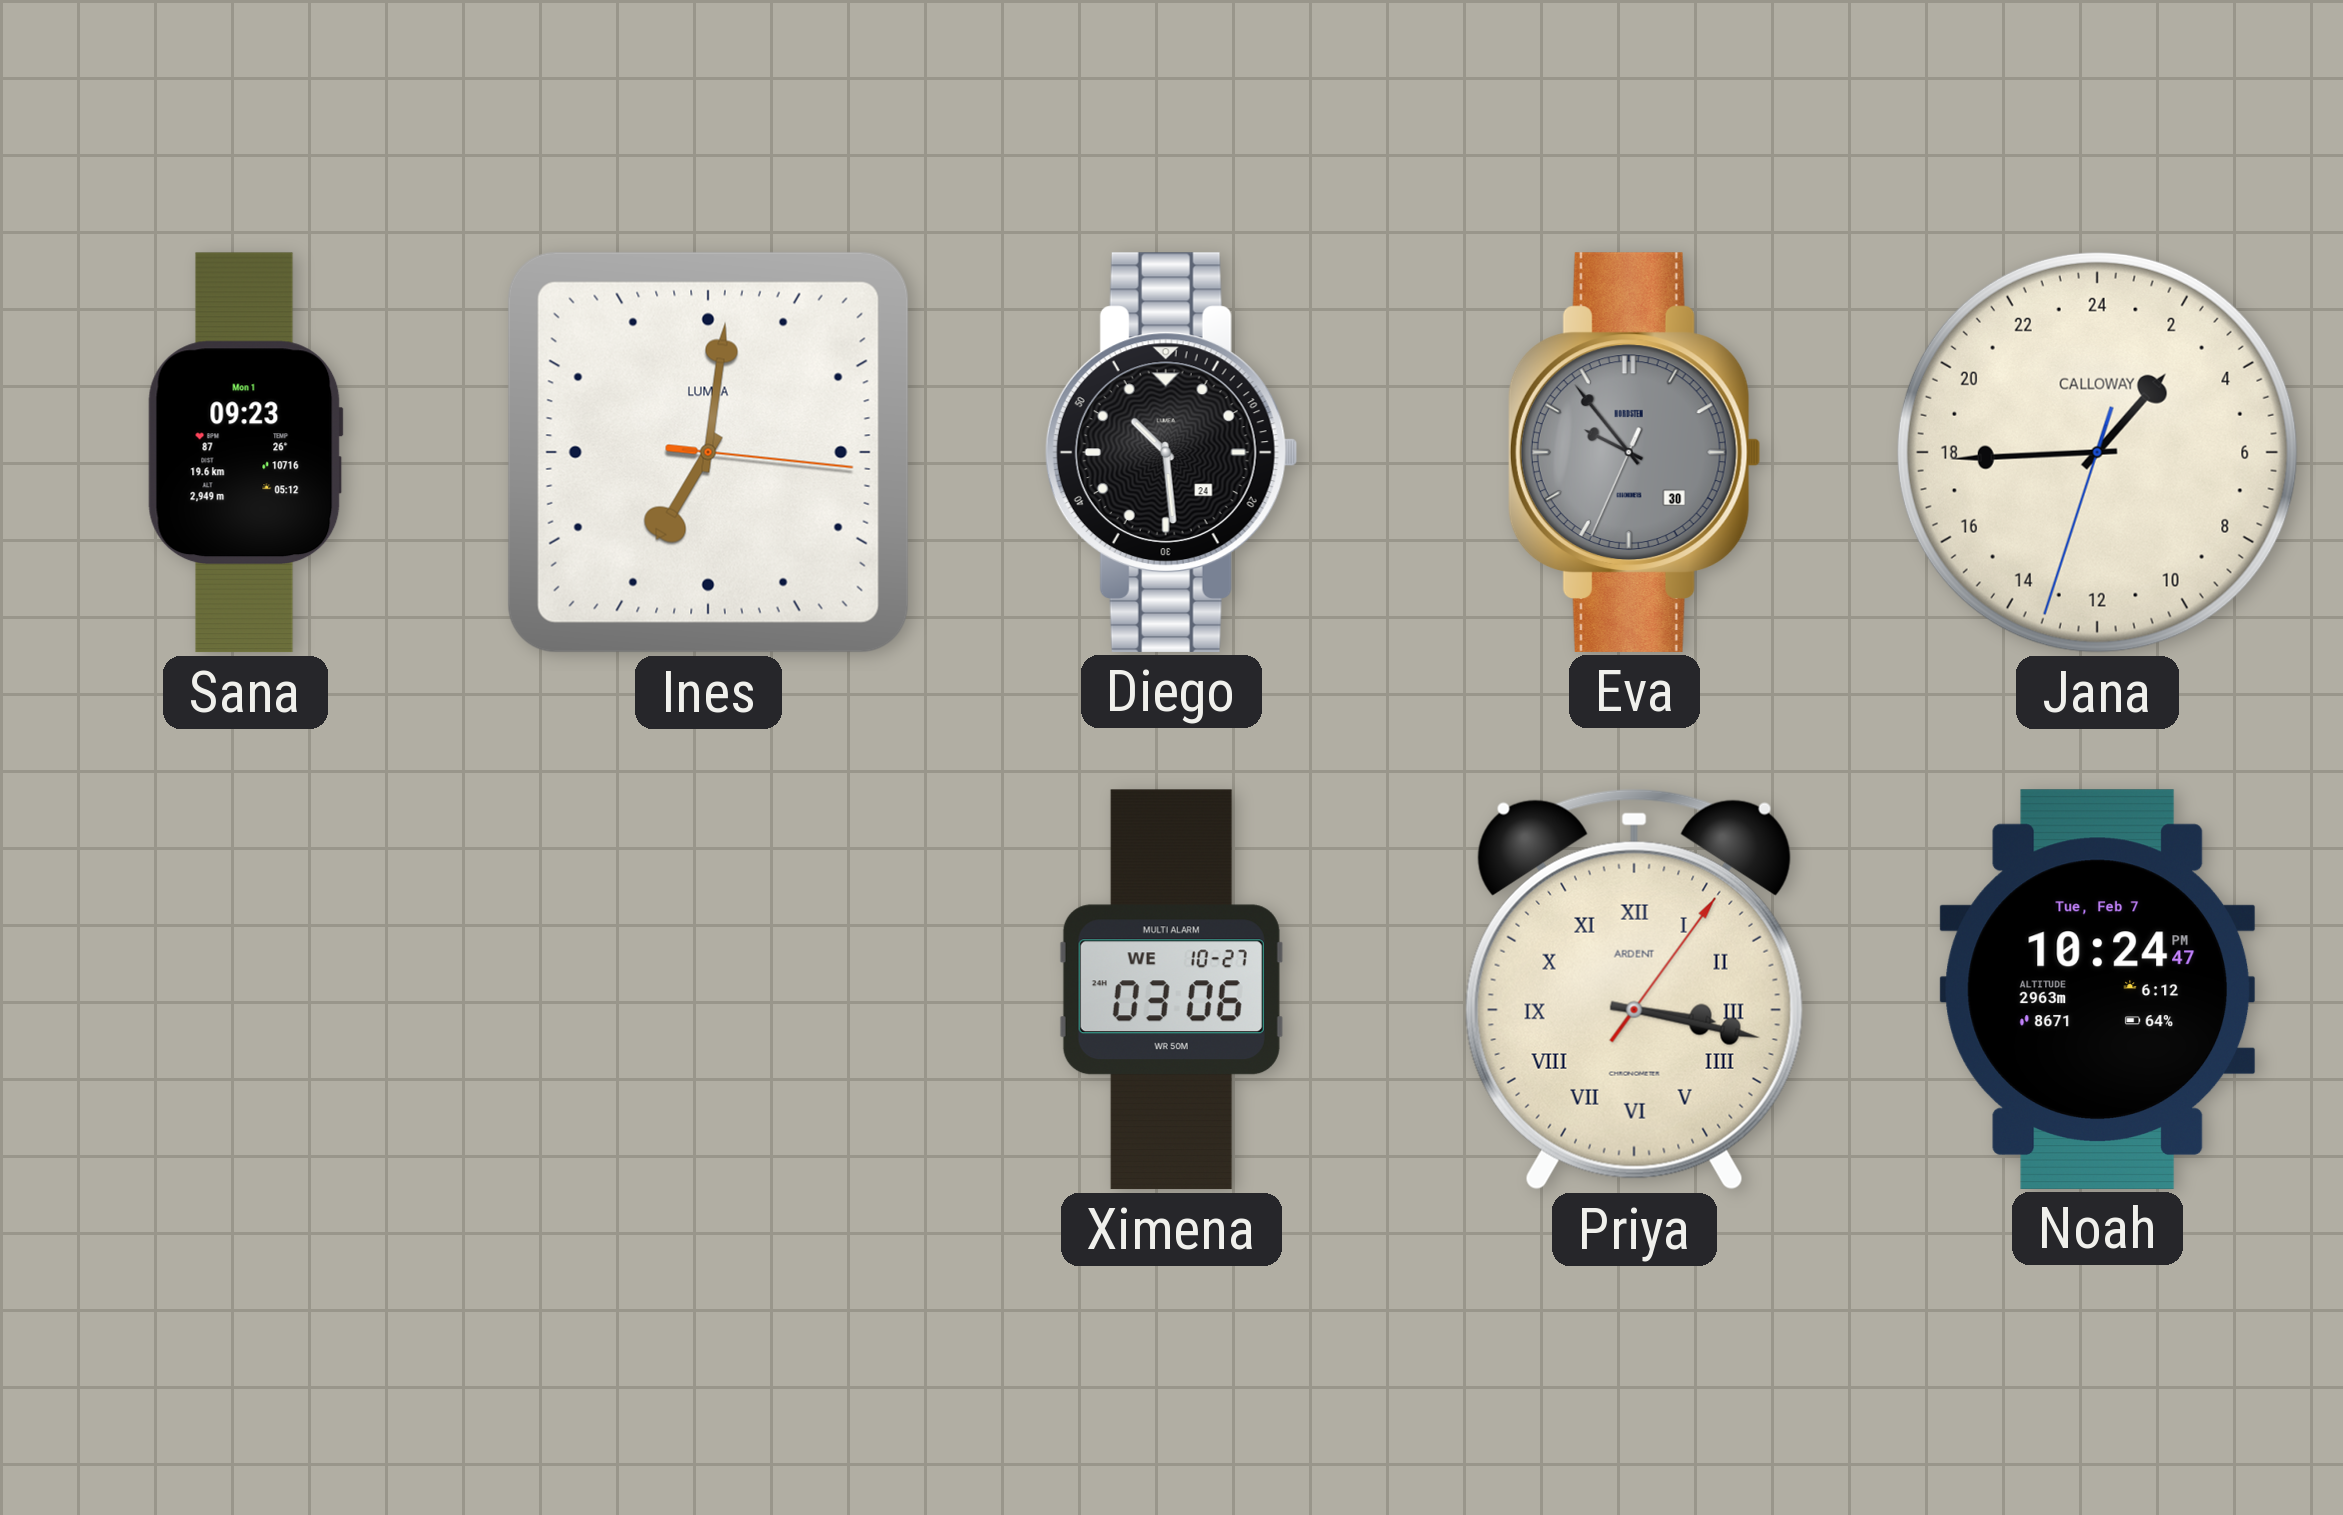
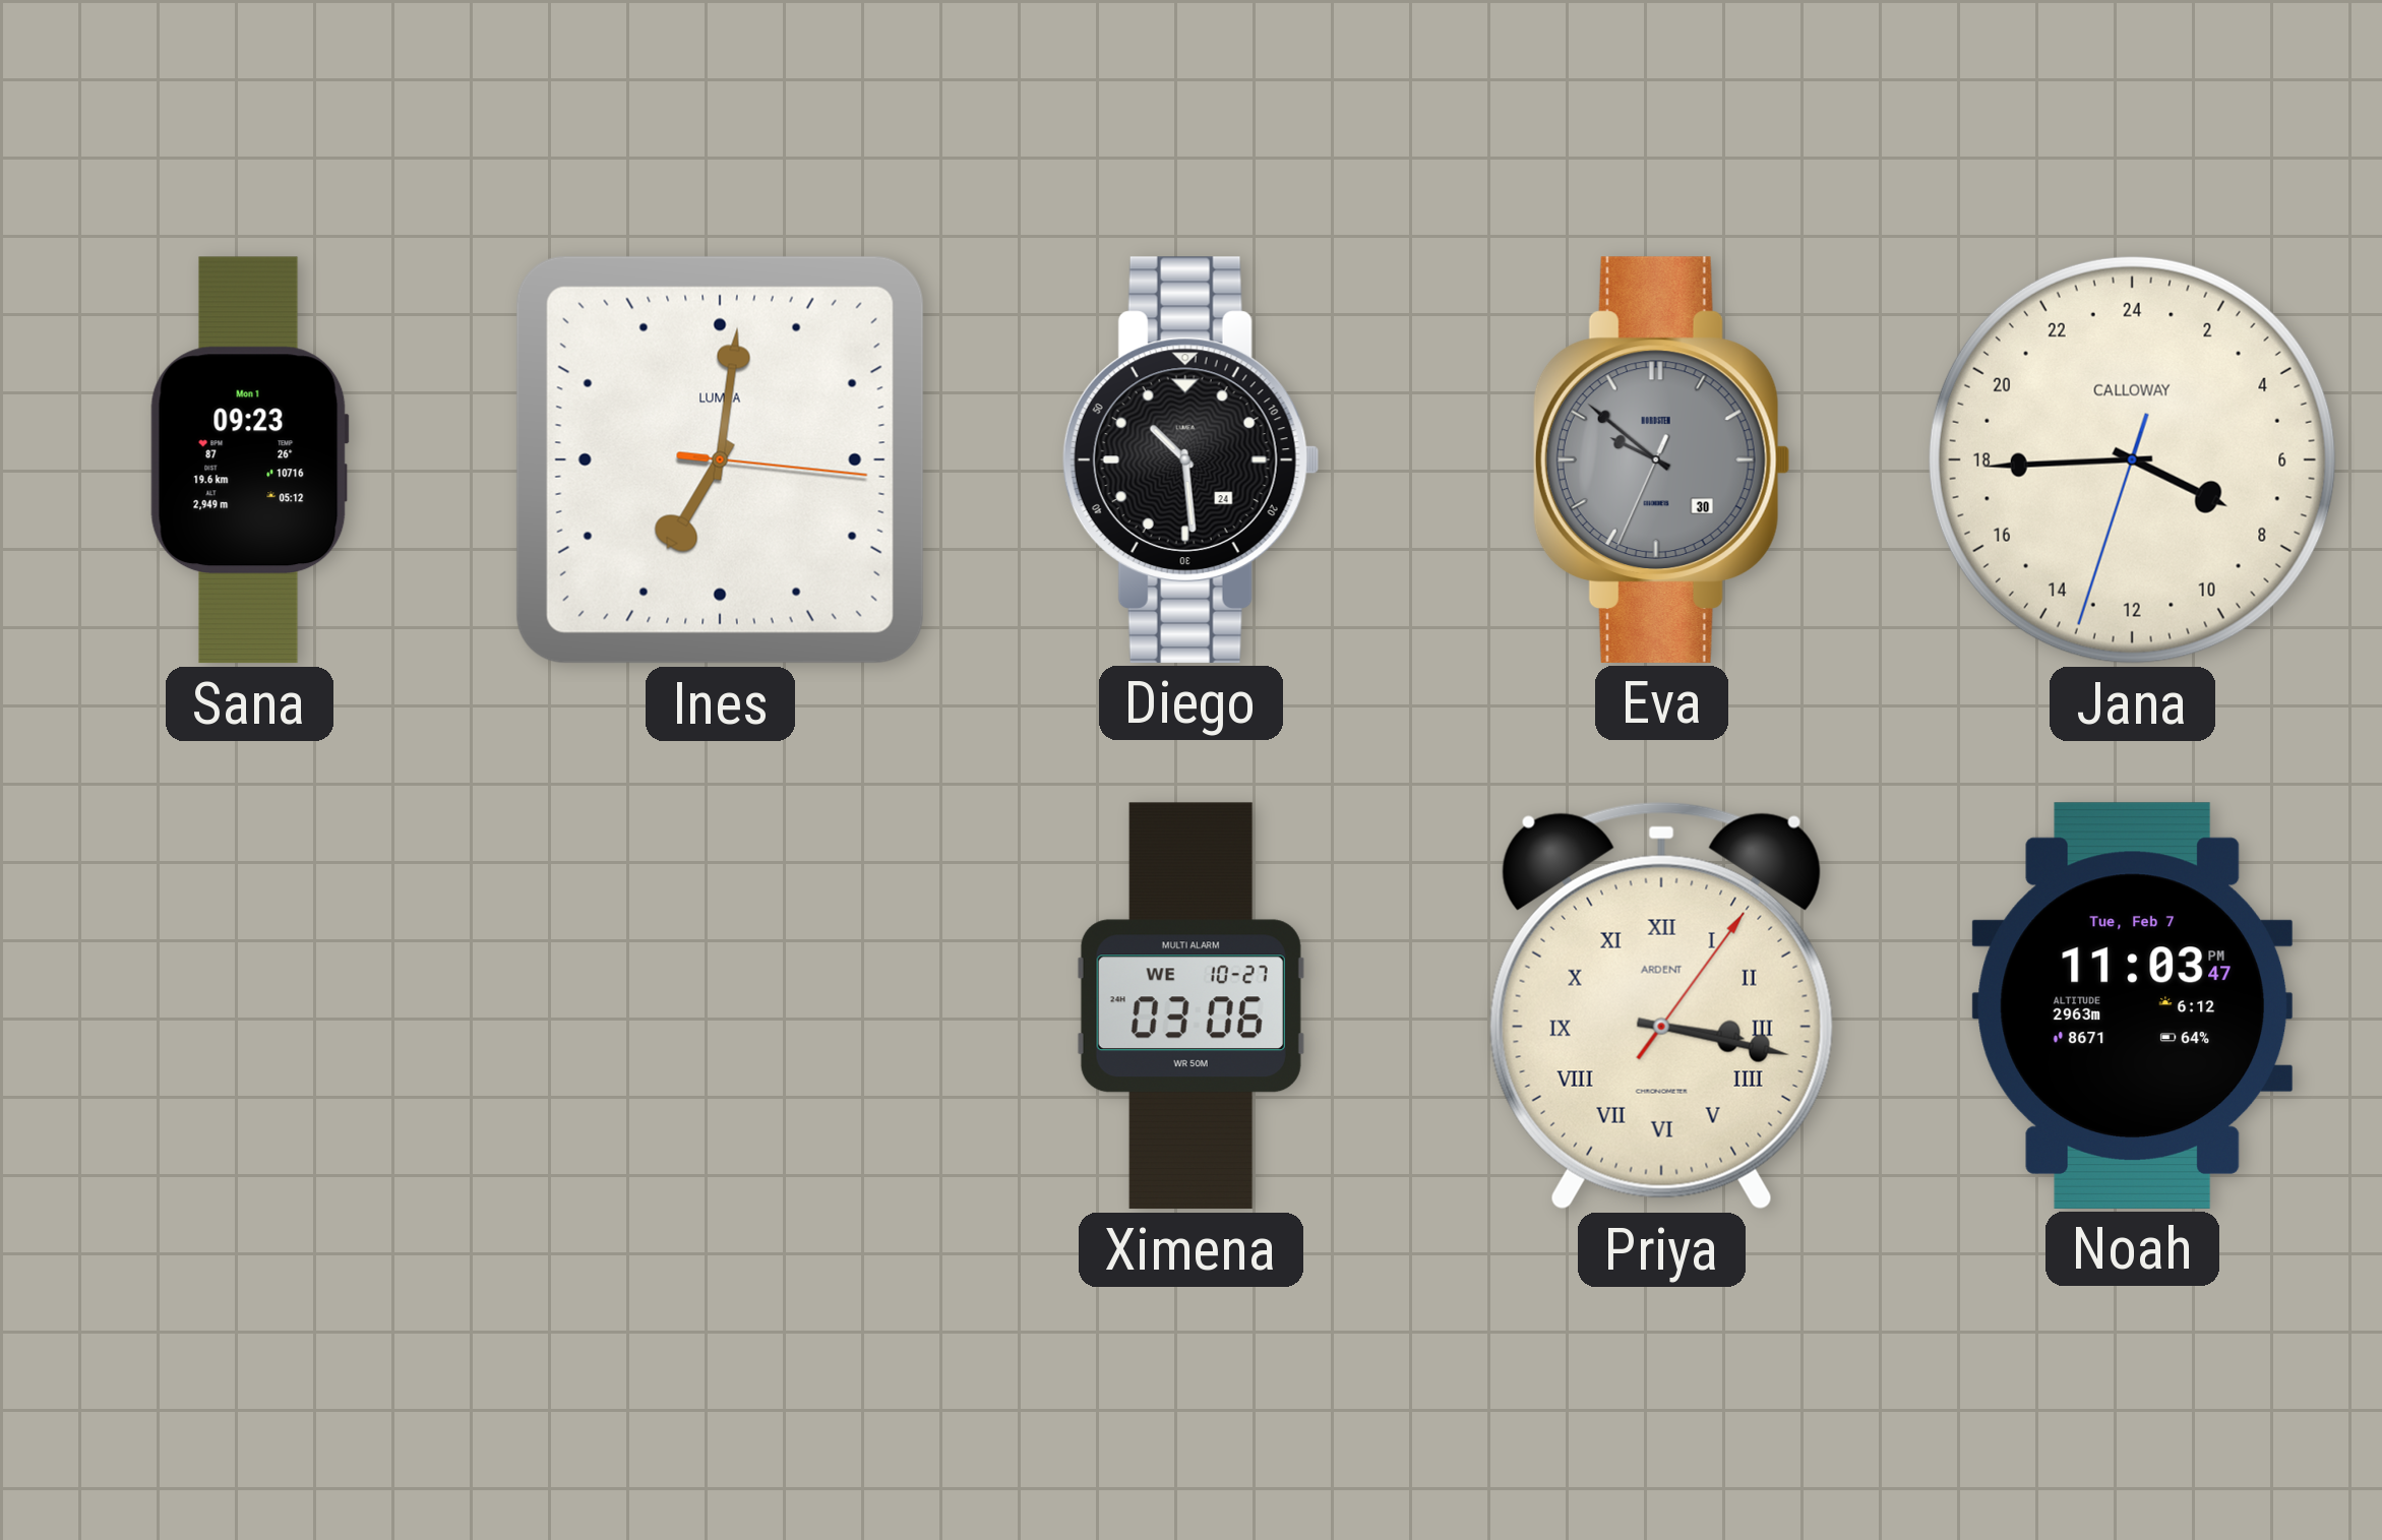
Eva: 9:53 -> 9:51
Jana: 2:44 -> 7:44
Noah: 10:24 -> 11:03
